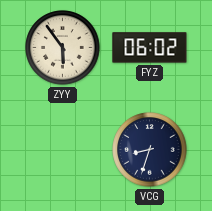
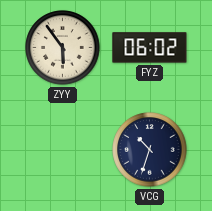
VCG: 8:33 -> 10:33
